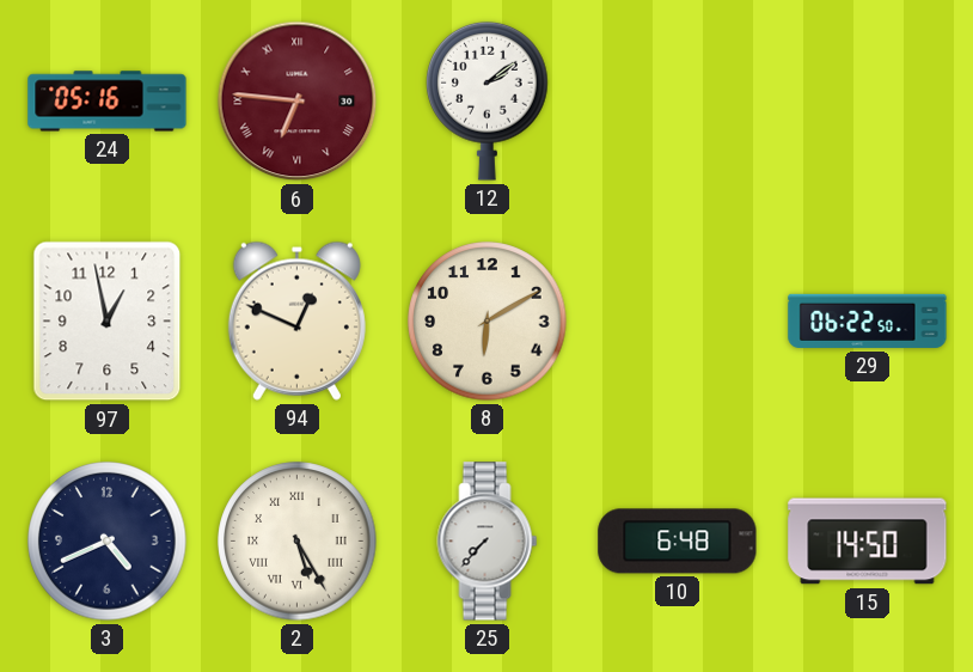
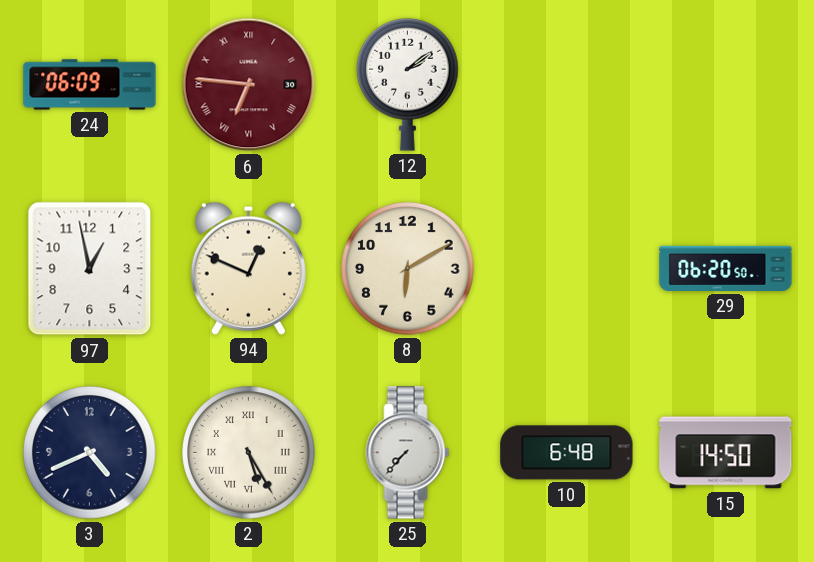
24: 05:16 -> 06:09
29: 06:22 -> 06:20
